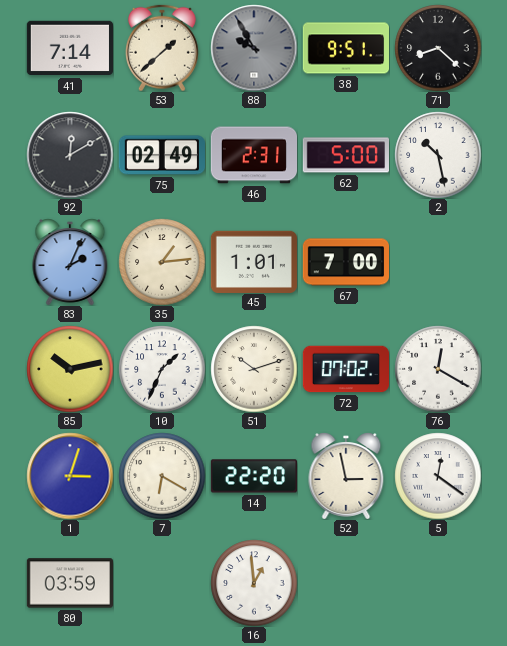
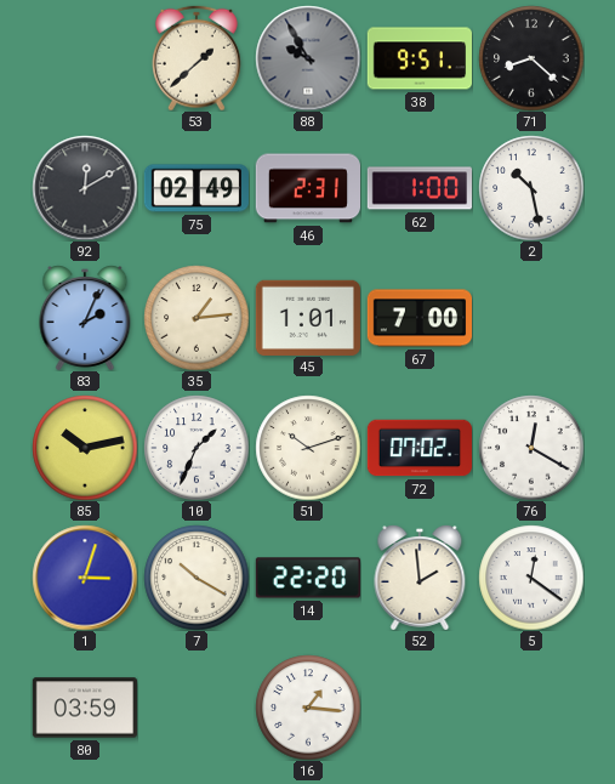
41: 7:14 -> none
62: 5:00 -> 1:00
7: 6:20 -> 10:20
52: 2:58 -> 1:59
16: 12:59 -> 1:16
